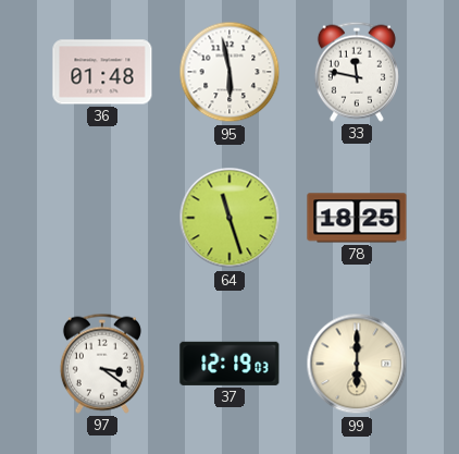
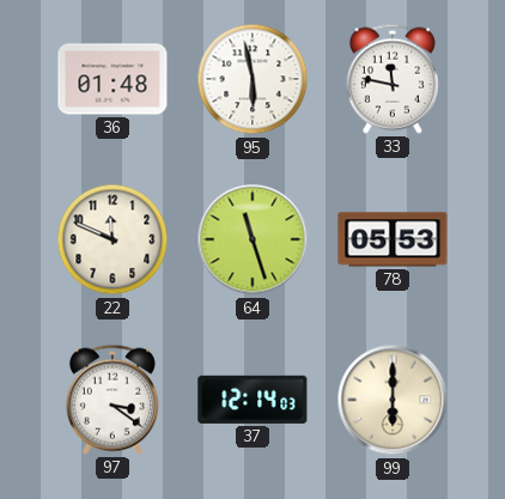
22: none -> 11:49
78: 18:25 -> 05:53
37: 12:19 -> 12:14
